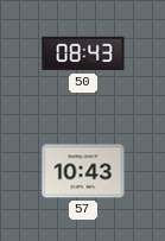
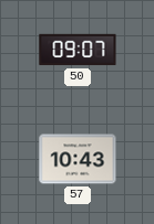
50: 08:43 -> 09:07
